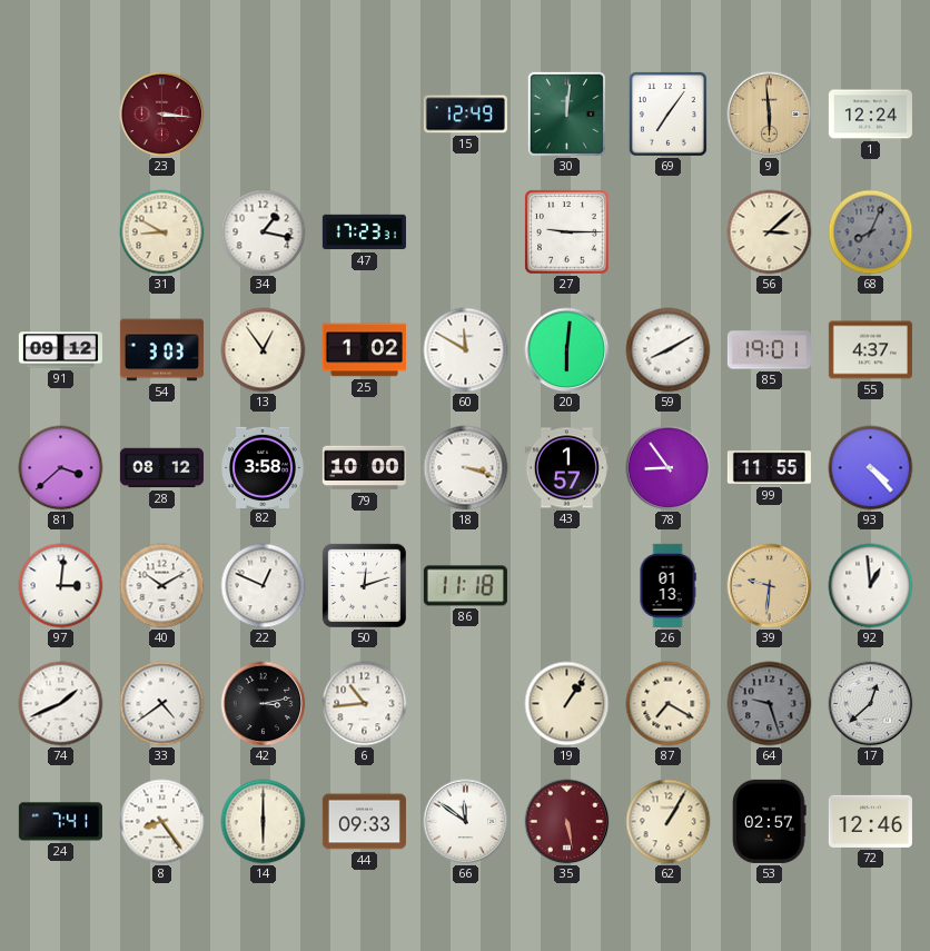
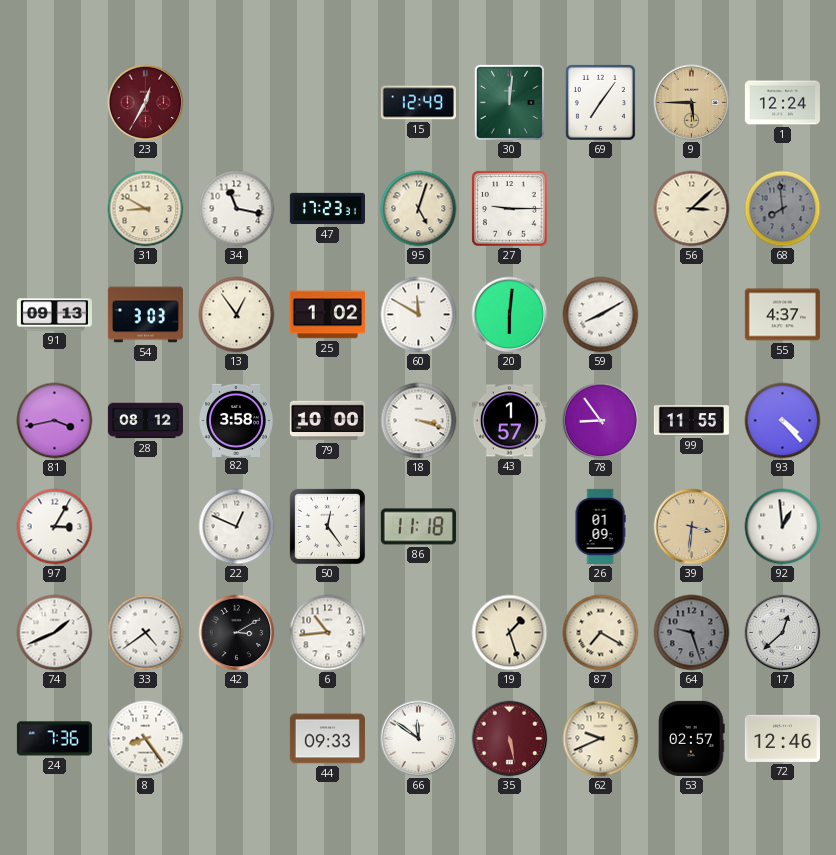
23: 3:16 -> 12:35
9: 5:59 -> 5:45
34: 1:17 -> 11:17
95: none -> 5:03
68: 8:04 -> 7:59
91: 09:12 -> 09:13
85: 19:01 -> none
81: 3:38 -> 3:43
97: 3:01 -> 3:05
40: 10:10 -> none
50: 12:12 -> 12:24
26: 01:13 -> 01:09
39: 9:31 -> 3:31
42: 3:13 -> 3:10
19: 1:06 -> 1:27
24: 7:41 -> 7:36
14: 6:00 -> none
62: 1:05 -> 9:41
